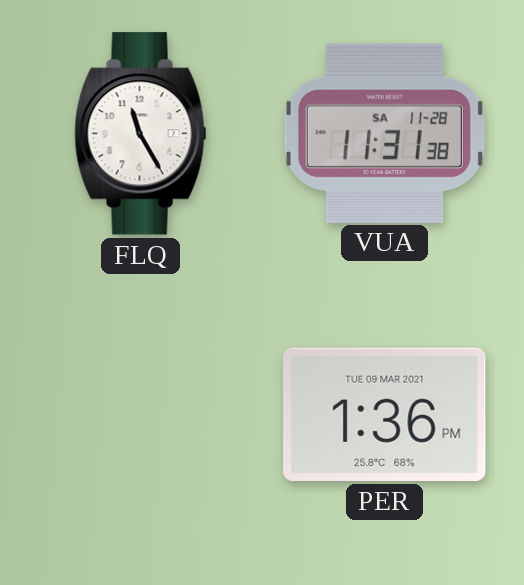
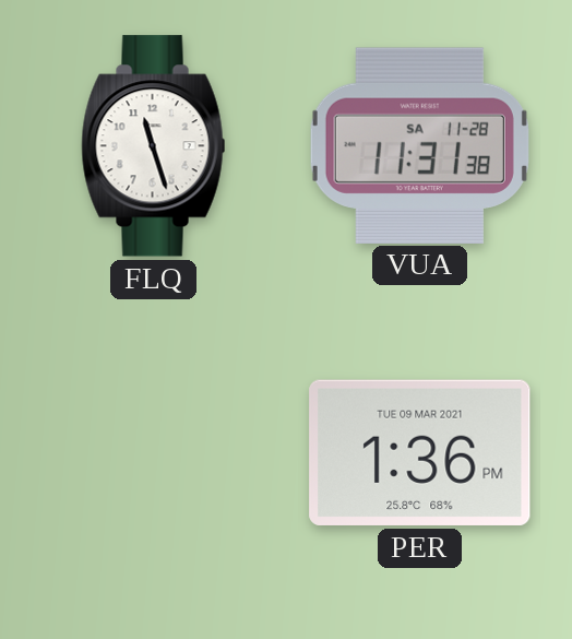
FLQ: 11:25 -> 11:27
